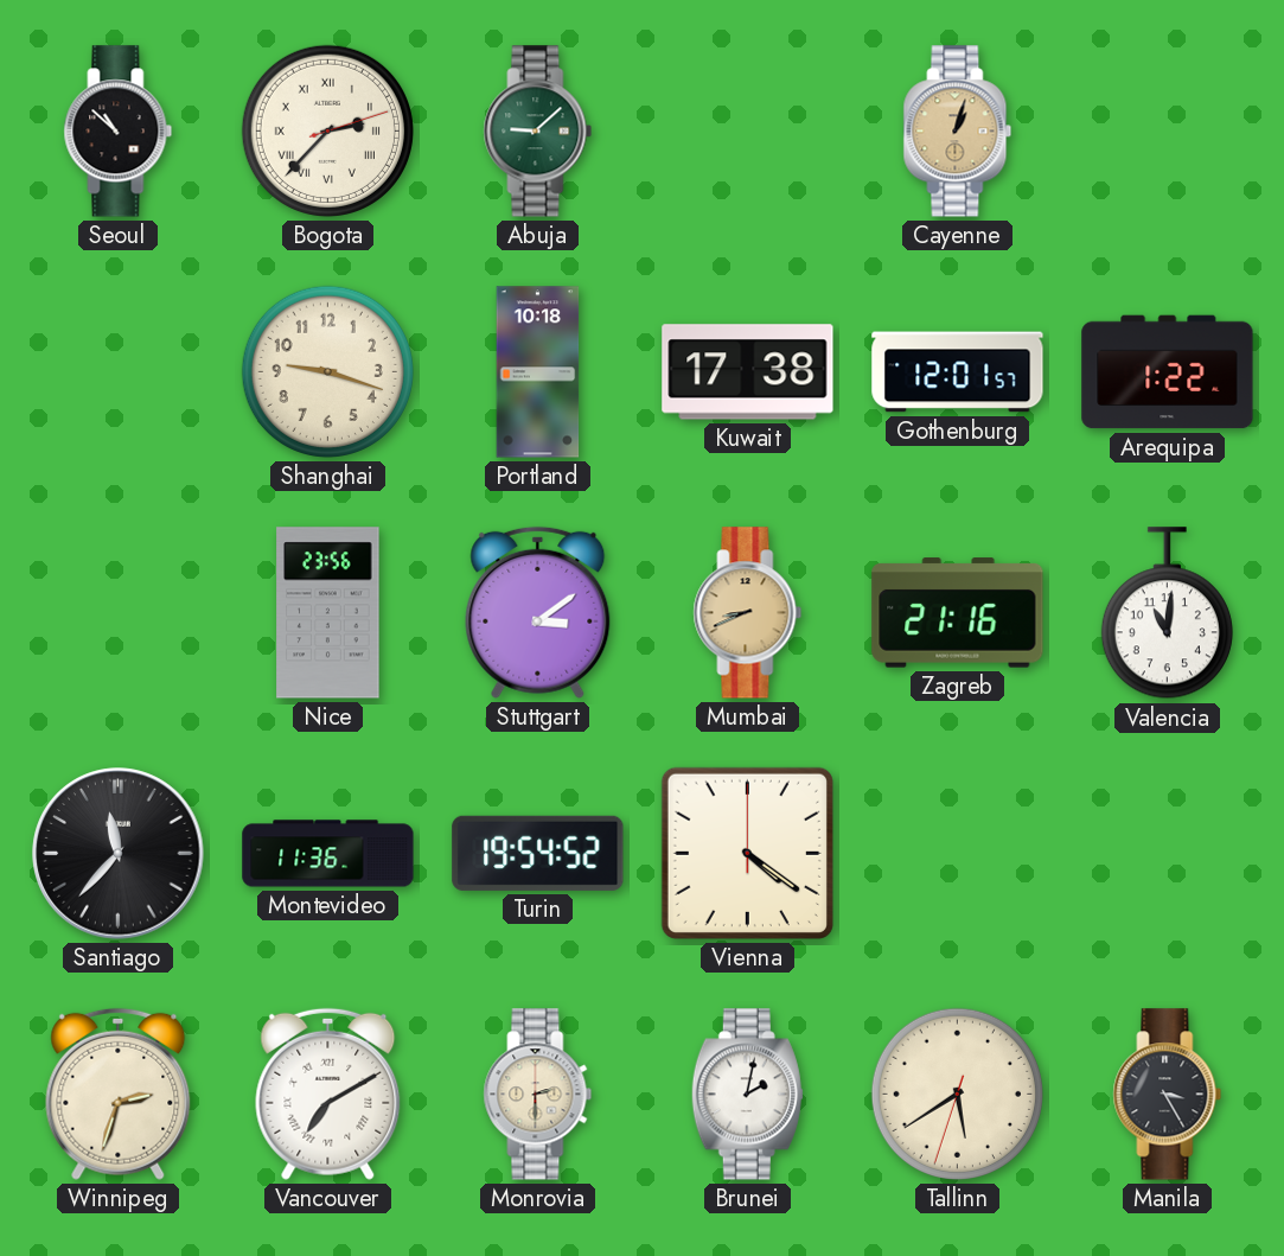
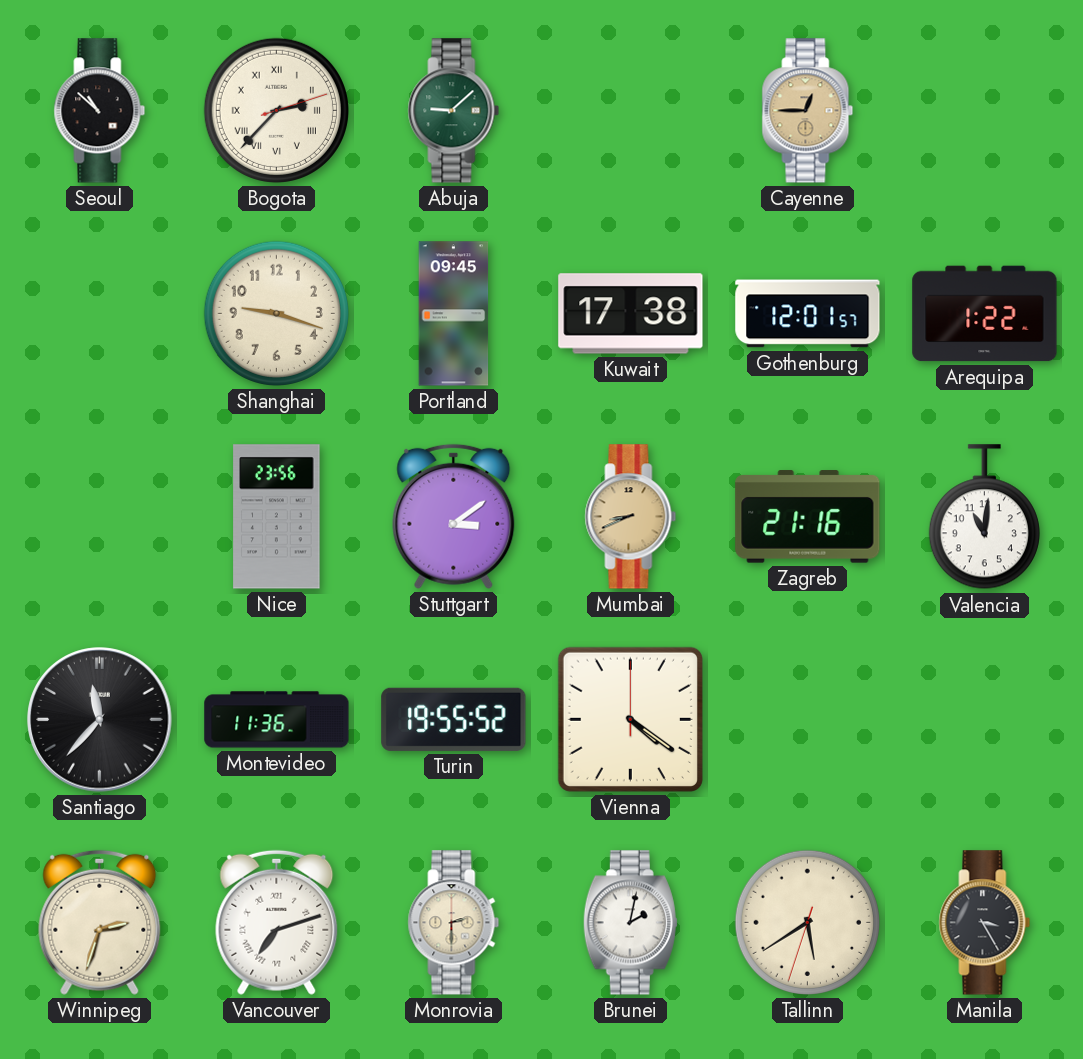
Cayenne: 1:03 -> 12:45
Portland: 10:18 -> 09:45
Turin: 19:54 -> 19:55
Vancouver: 7:10 -> 7:12
